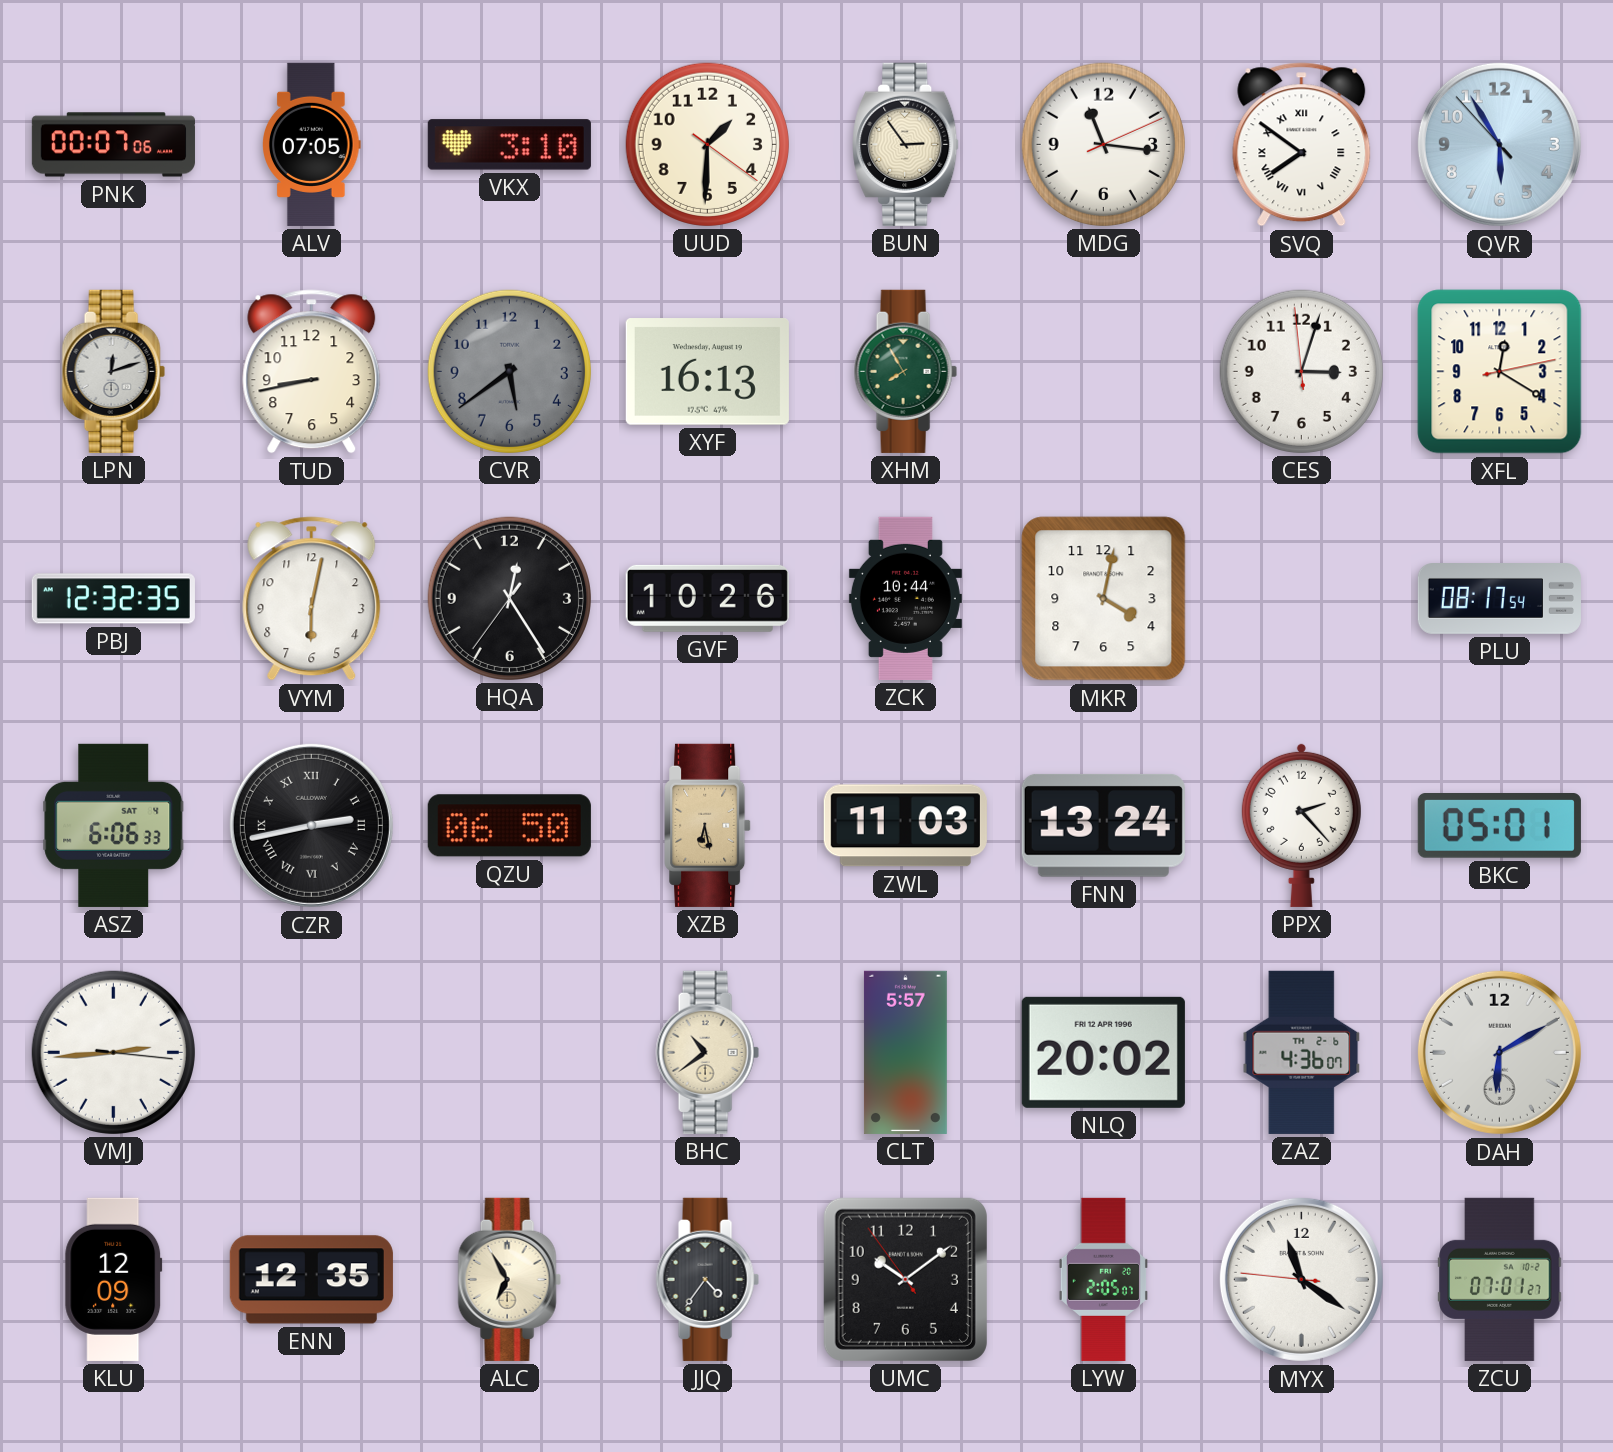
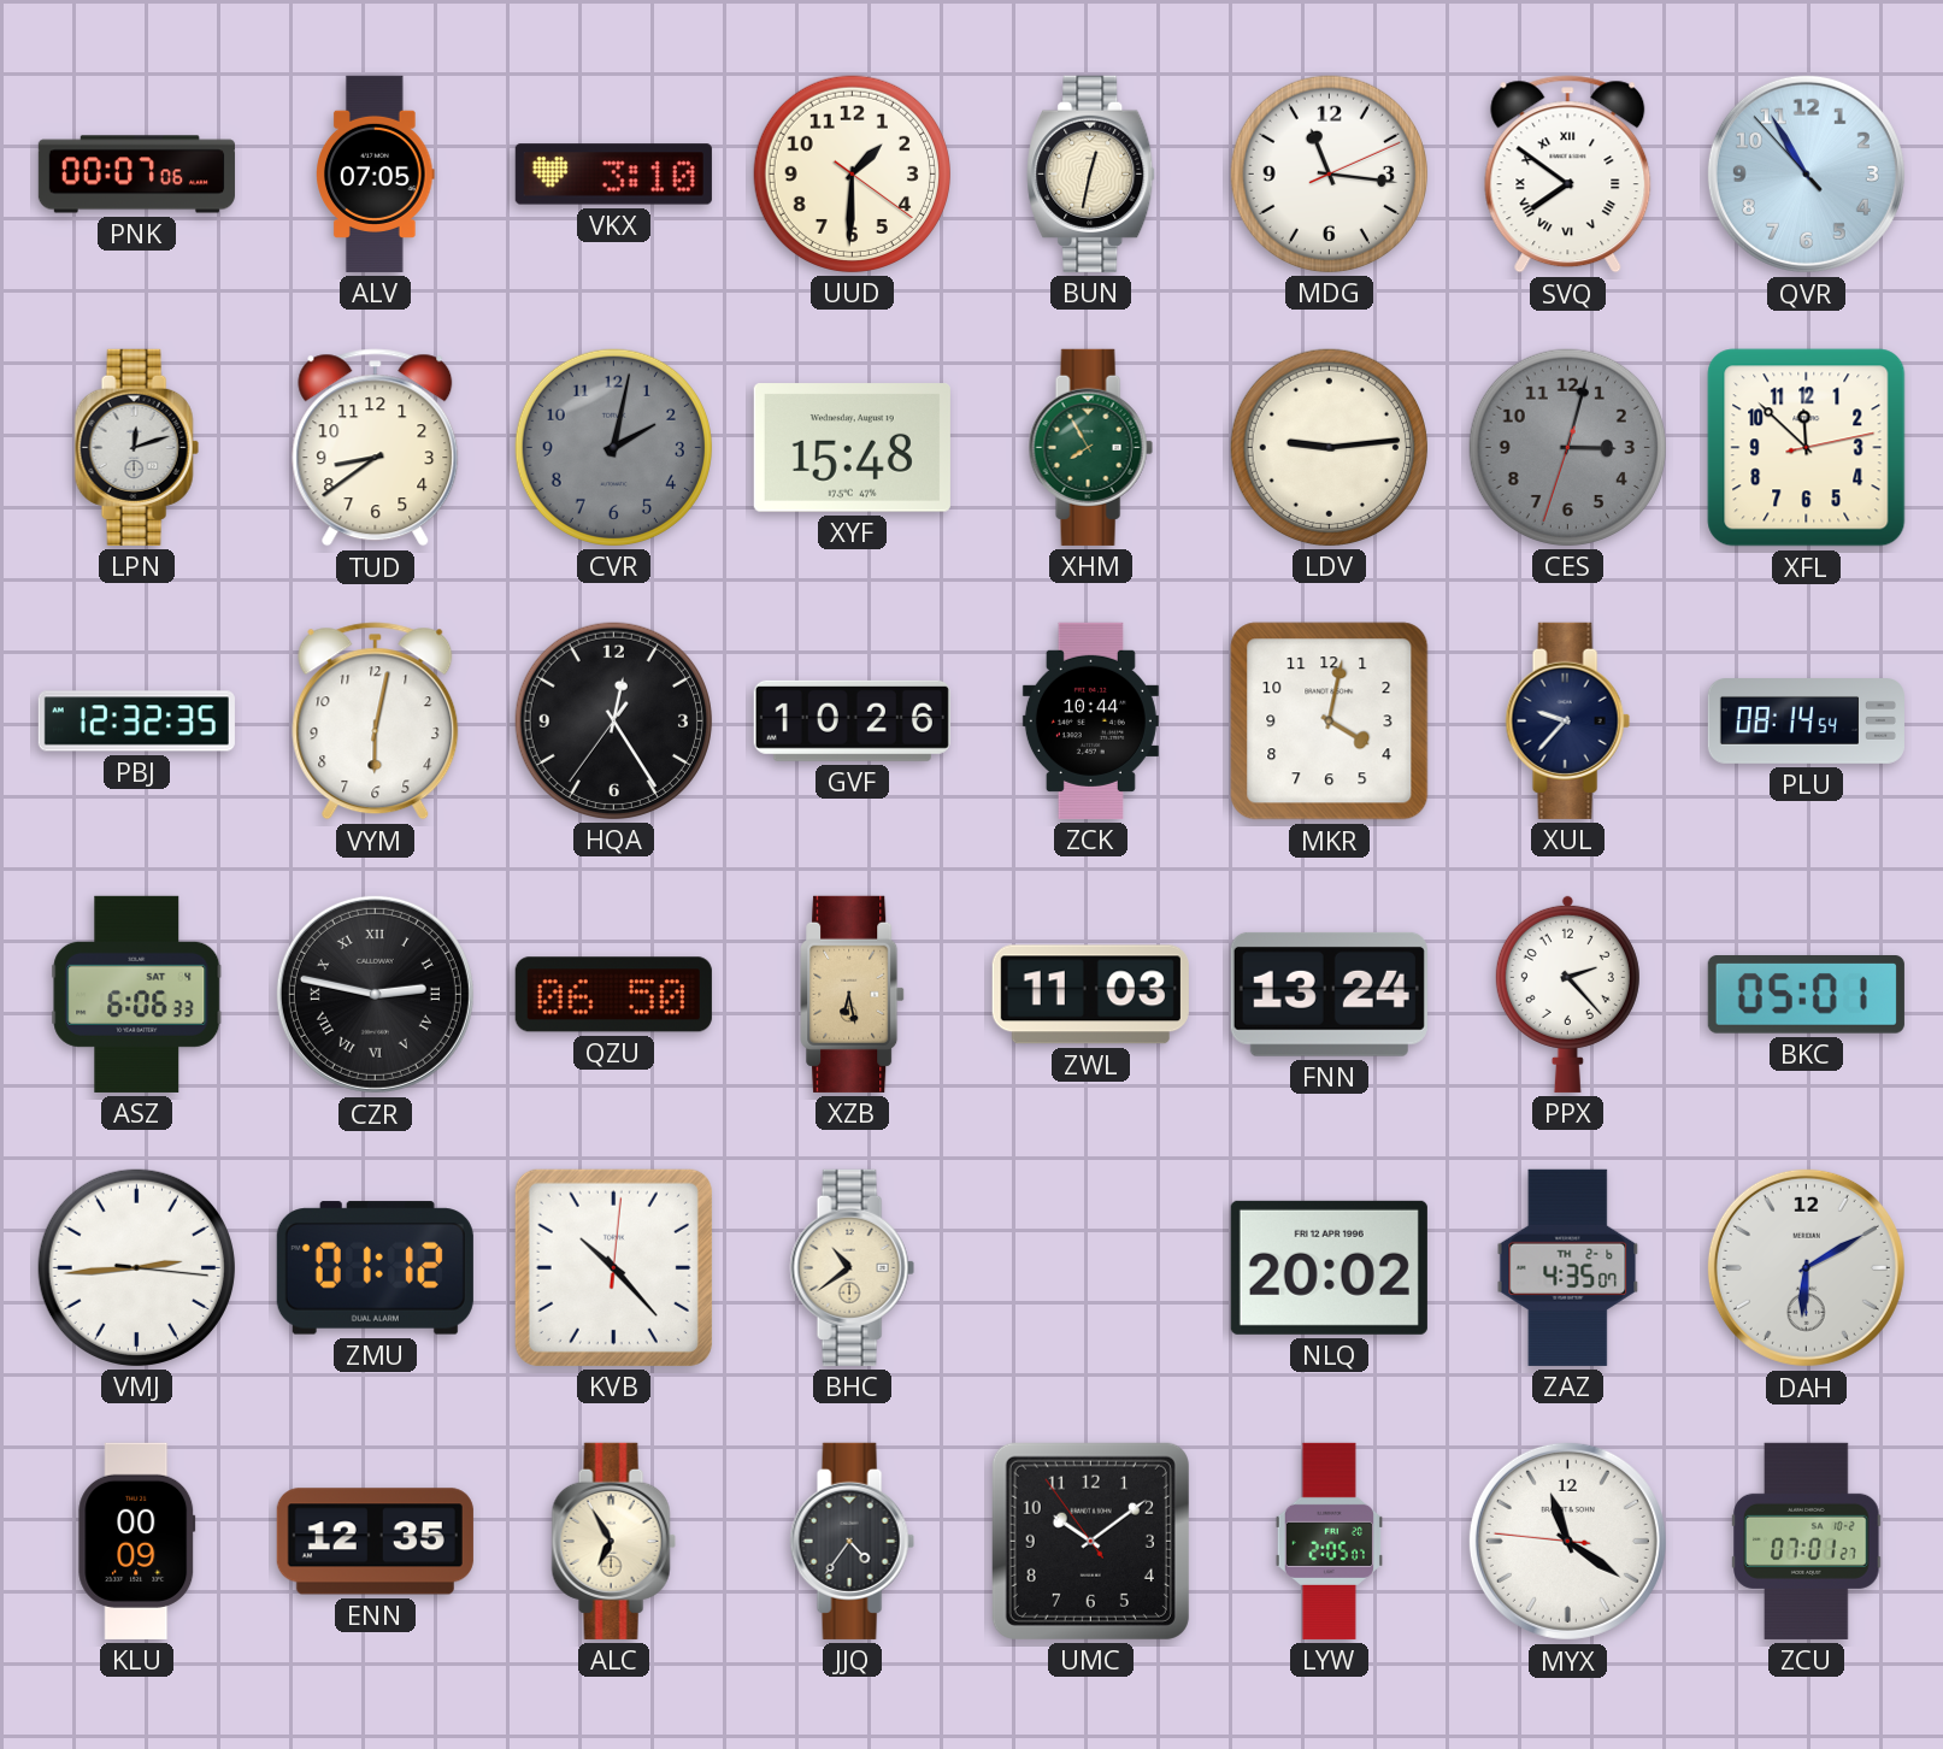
BUN: 2:54 -> 12:32
QVR: 5:54 -> 10:54
TUD: 8:43 -> 8:39
CVR: 5:39 -> 2:02
XYF: 16:13 -> 15:48
LDV: none -> 9:14
CES: 3:02:59 -> 3:02:33
CES dial: white -> grey
XFL: 12:20 -> 11:52
XUL: none -> 9:37
PLU: 08:17 -> 08:14
CZR: 2:43 -> 2:47
ZMU: none -> 01:12
KVB: none -> 10:23
CLT: 5:57 -> none
ZAZ: 4:36 -> 4:35
KLU: 12:09 -> 00:09
